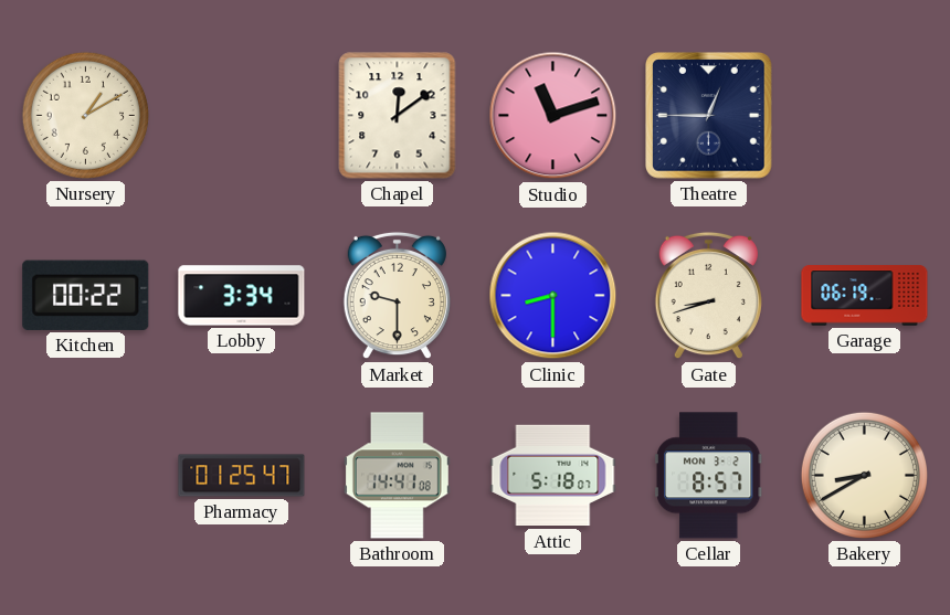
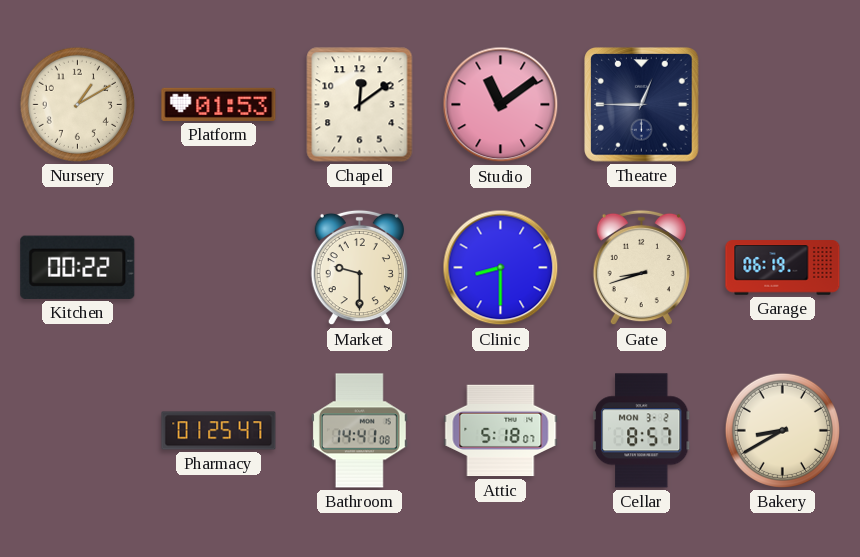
Platform: none -> 01:53
Studio: 11:12 -> 11:09
Lobby: 3:34 -> none
